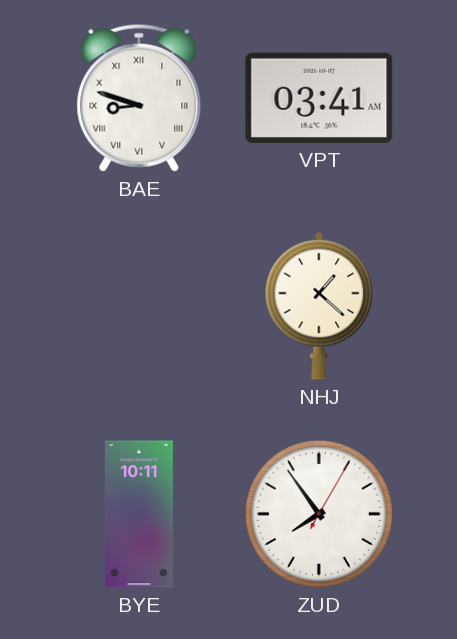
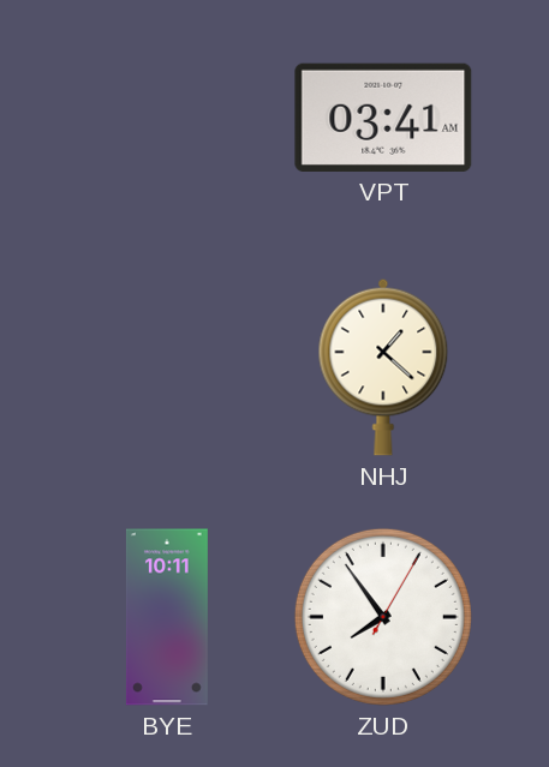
BAE: 8:48 -> none
